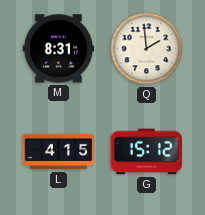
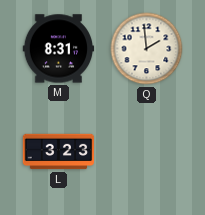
L: 4:15 -> 3:23
G: 15:12 -> none
